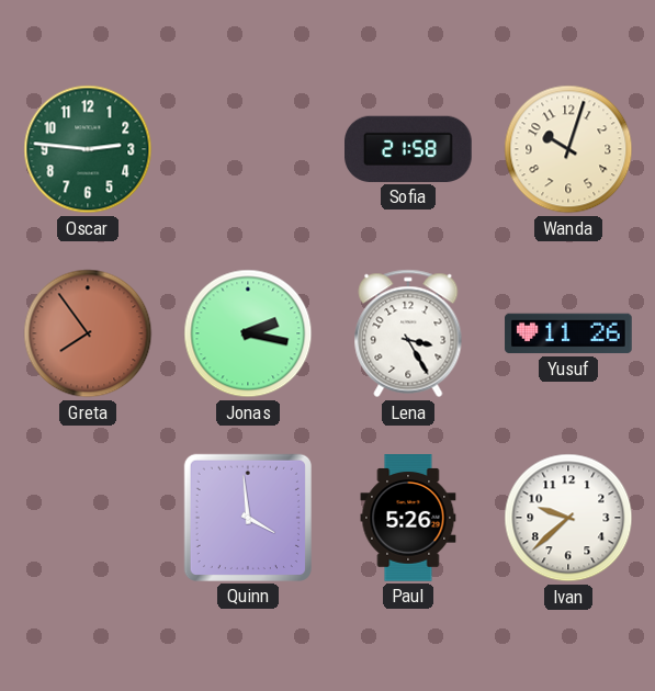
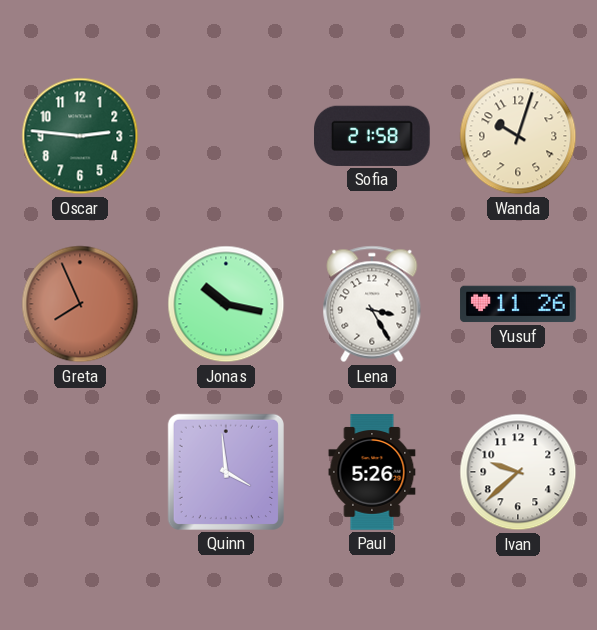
Greta: 7:54 -> 7:56
Jonas: 2:17 -> 10:17
